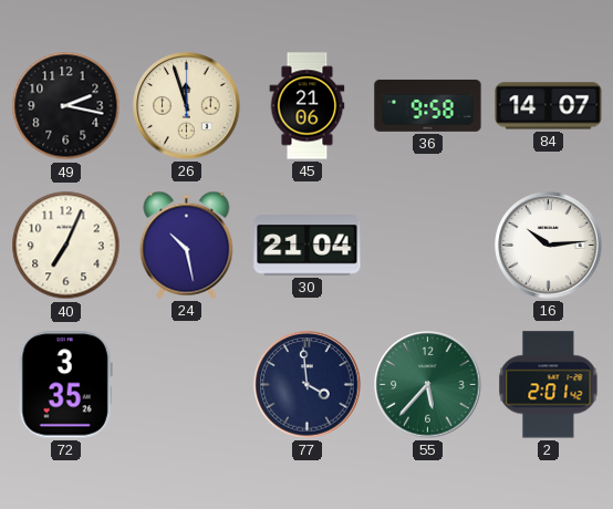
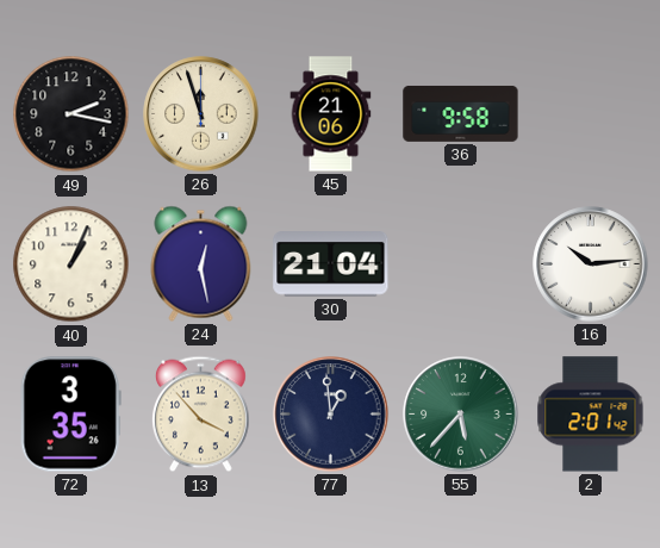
84: 14:07 -> none
40: 7:04 -> 1:04
24: 10:28 -> 12:28
13: none -> 3:53
77: 3:59 -> 12:59
